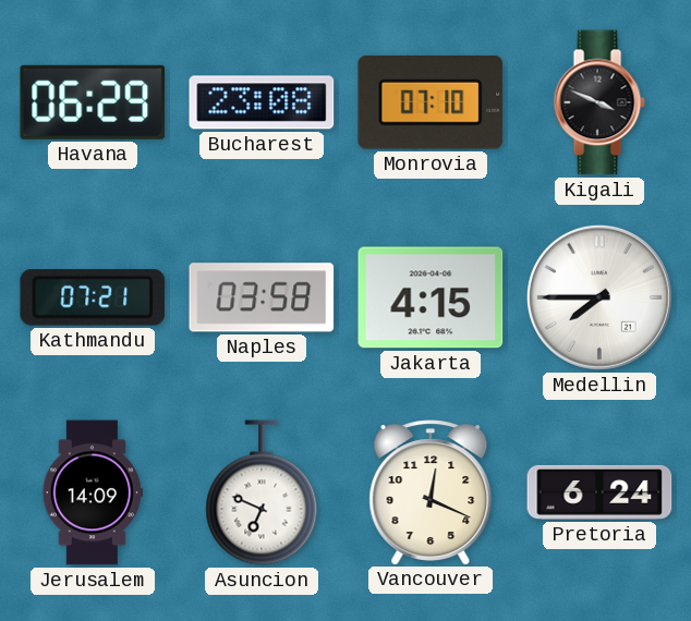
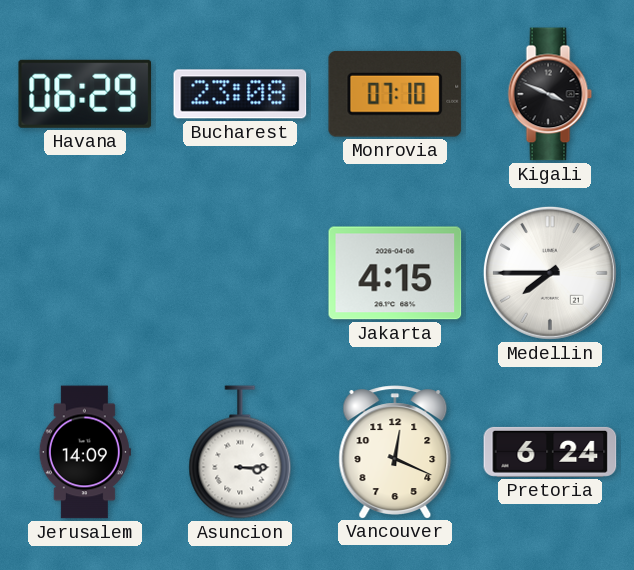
Kathmandu: 07:21 -> none
Naples: 03:58 -> none
Asuncion: 6:49 -> 3:15
